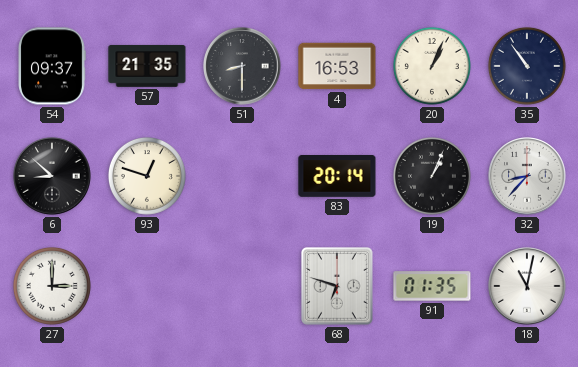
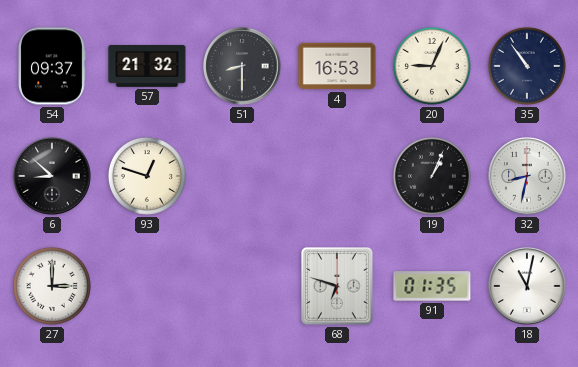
57: 21:35 -> 21:32
20: 1:04 -> 9:04
83: 20:14 -> none
32: 8:37 -> 8:32
